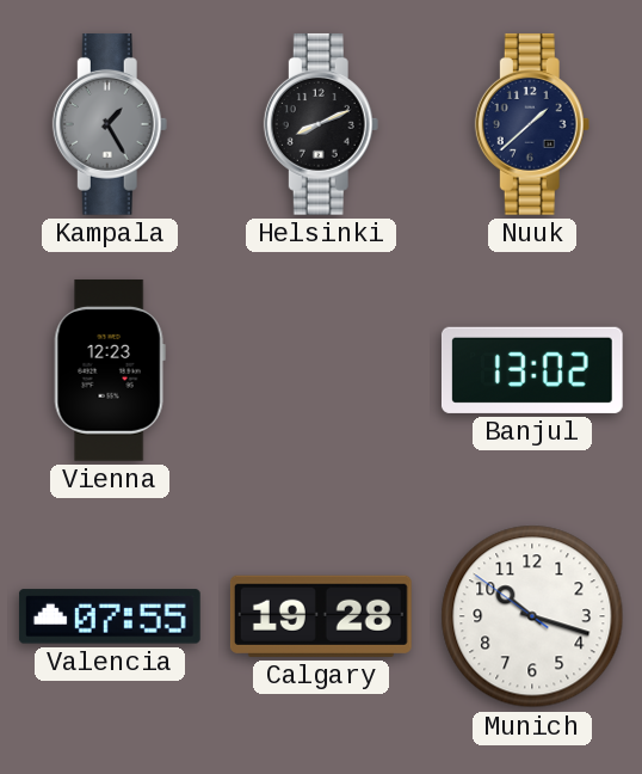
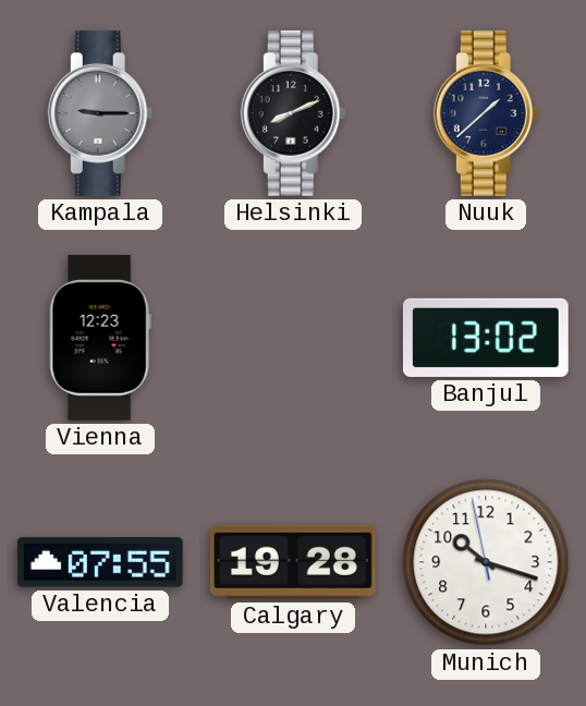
Kampala: 1:25 -> 9:15
Munich: 10:17:51 -> 10:17:58
